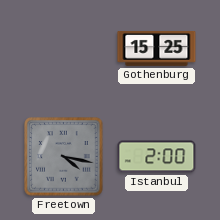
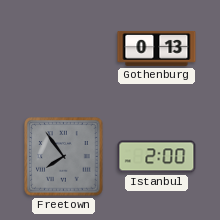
Gothenburg: 15:25 -> 0:13
Freetown: 4:17 -> 7:54
